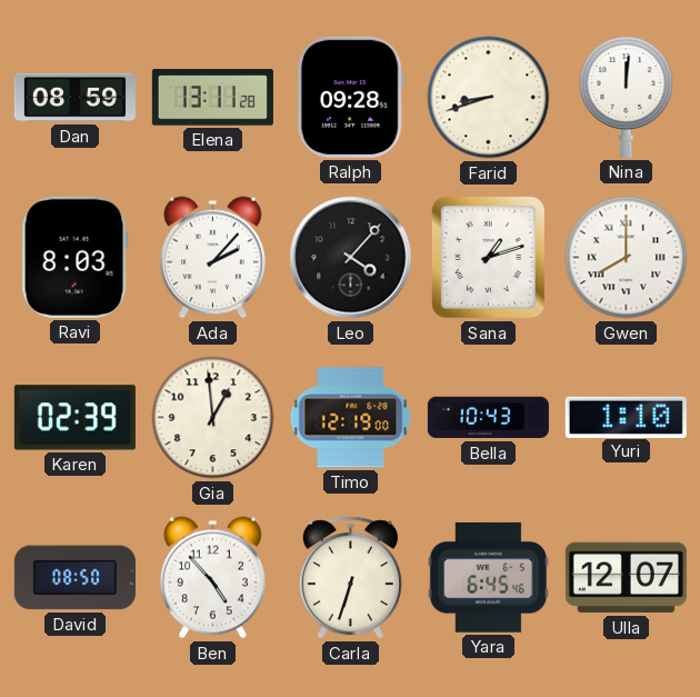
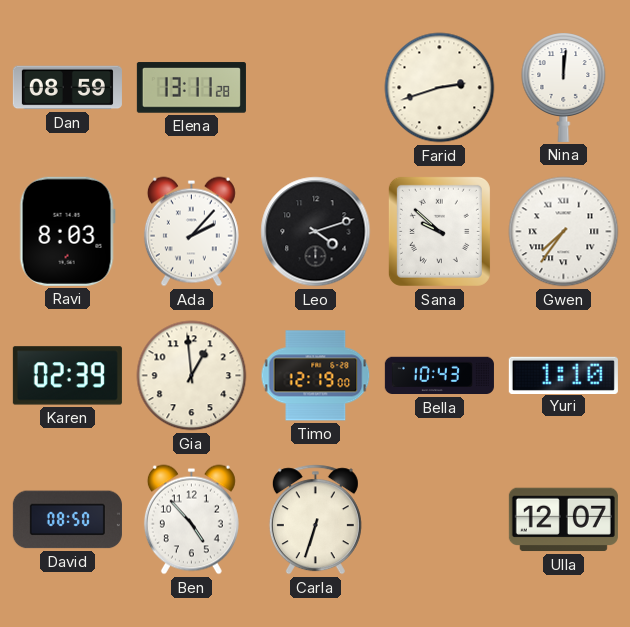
Ralph: 09:28 -> none
Farid: 8:42 -> 2:42
Leo: 4:07 -> 4:12
Sana: 1:12 -> 9:52
Gwen: 8:00 -> 7:36
Yara: 6:45 -> none
